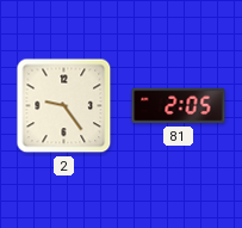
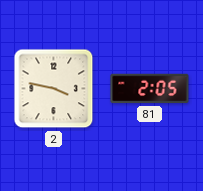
2: 9:24 -> 3:47
